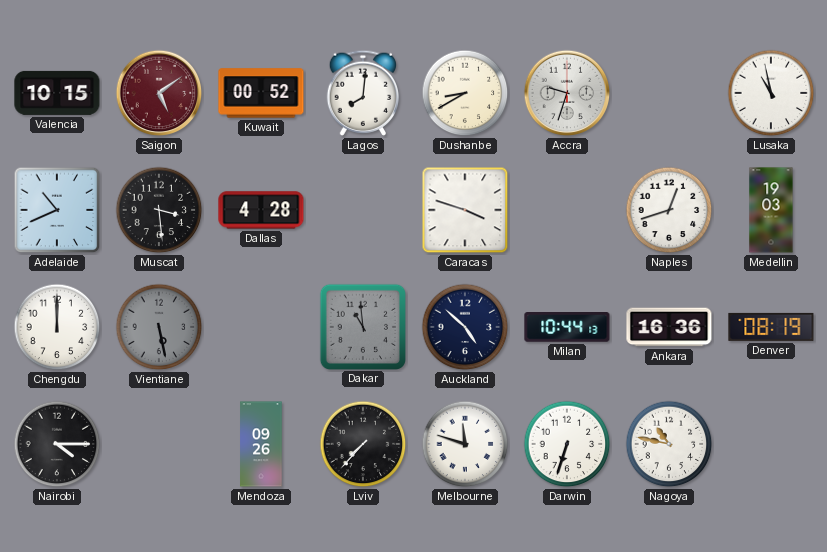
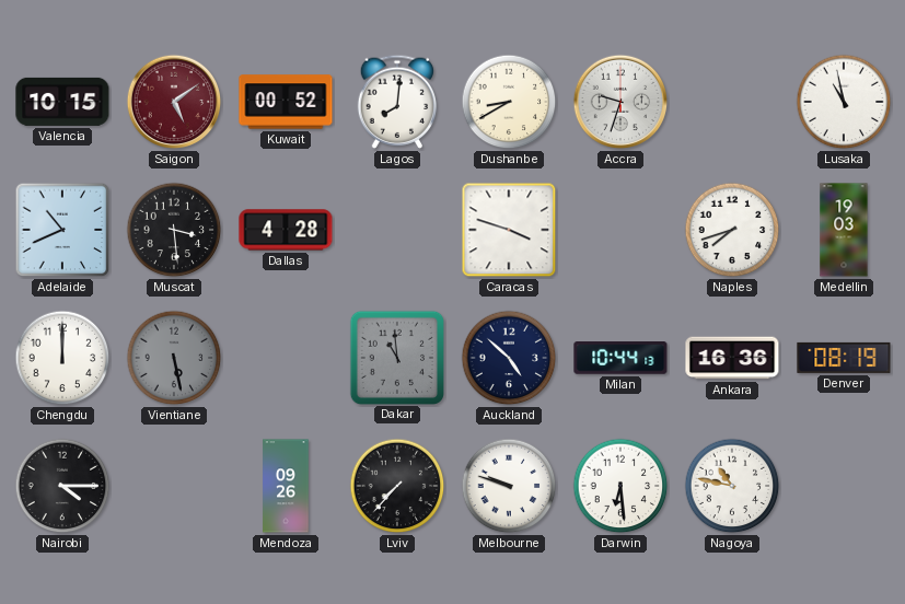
Naples: 12:42 -> 7:42
Melbourne: 11:48 -> 9:48
Darwin: 6:33 -> 6:29
